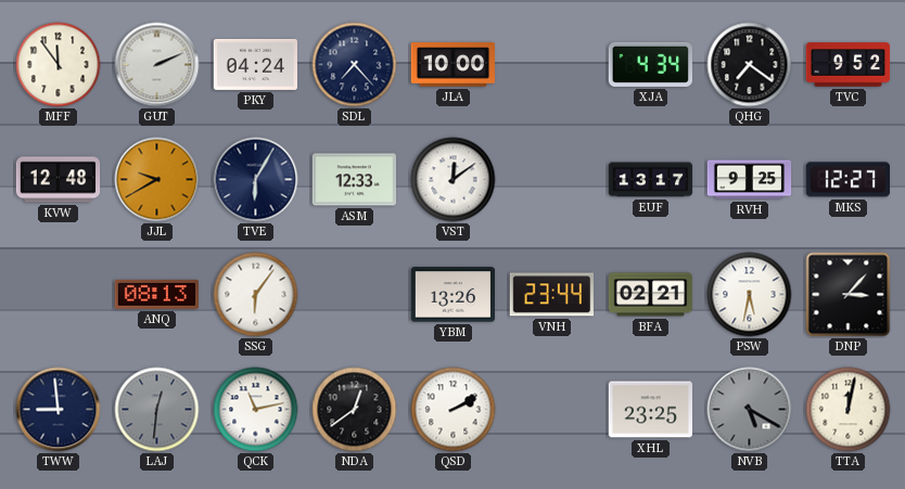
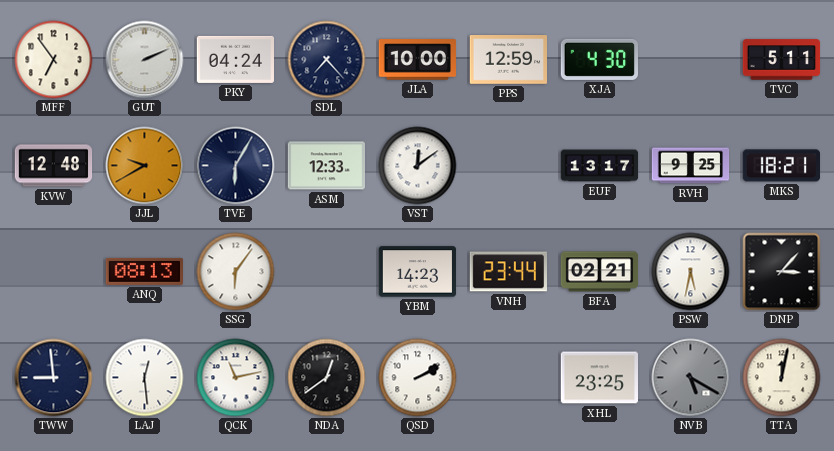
MFF: 11:54 -> 6:54
PPS: none -> 12:59
XJA: 4:34 -> 4:30
QHG: 7:21 -> none
TVC: 9:52 -> 5:11
MKS: 12:27 -> 18:21
YBM: 13:26 -> 14:23
LAJ: 12:31 -> 12:29
LAJ dial: grey -> white
